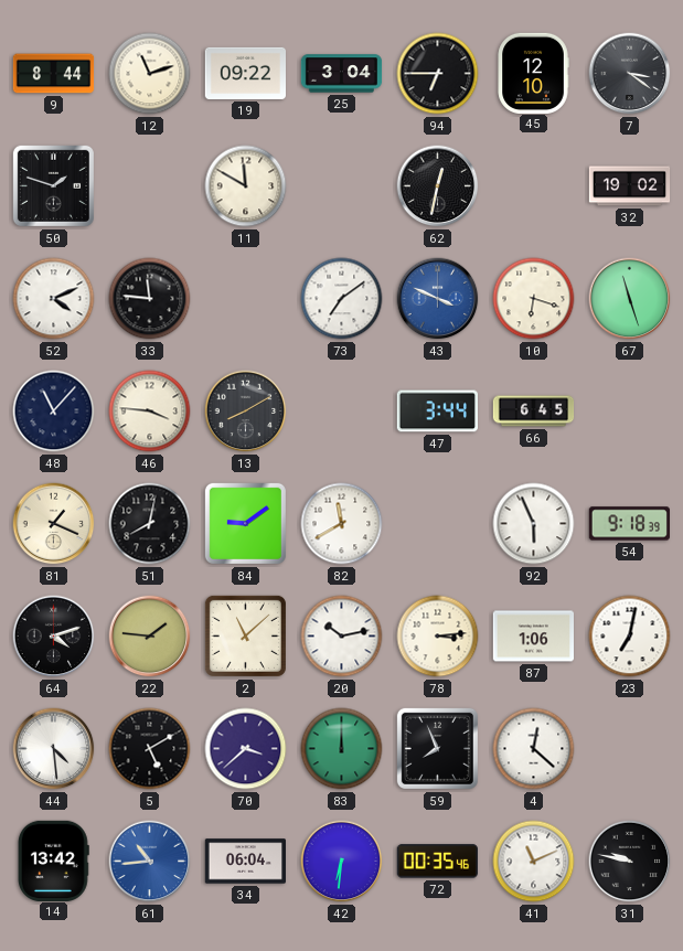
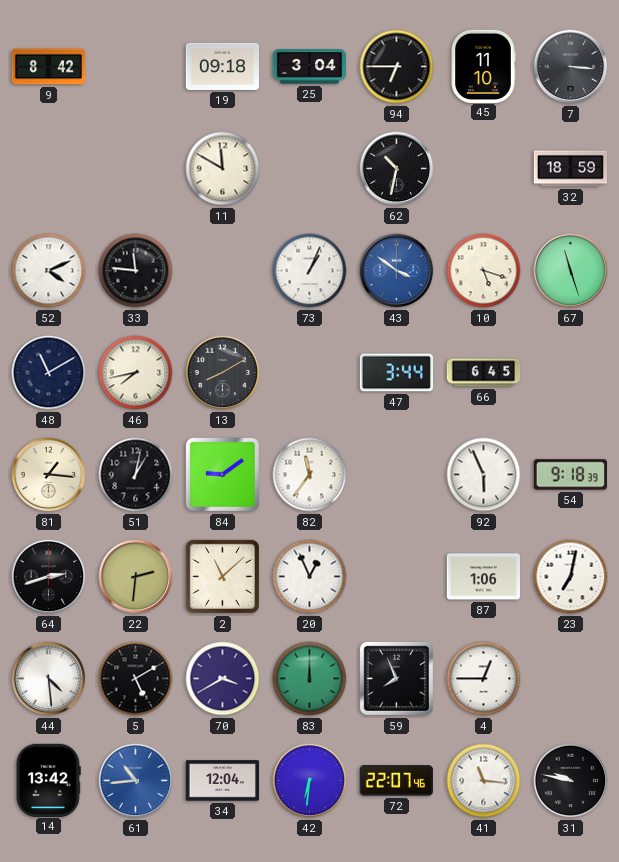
9: 8:44 -> 8:42
12: 11:12 -> none
19: 09:22 -> 09:18
45: 12:10 -> 11:10
7: 3:21 -> 3:16
50: 1:48 -> none
62: 12:32 -> 10:32
32: 19:02 -> 18:59
73: 7:09 -> 1:04
43: 3:49 -> 3:51
10: 6:18 -> 5:18
48: 11:07 -> 11:10
46: 3:46 -> 7:43
81: 1:19 -> 1:16
51: 8:02 -> 1:02
82: 11:40 -> 11:36
64: 4:12 -> 2:42
22: 1:46 -> 2:31
20: 10:13 -> 12:56
78: 3:14 -> none
70: 3:38 -> 3:40
4: 12:22 -> 12:45
34: 06:04 -> 12:04
72: 00:35 -> 22:07
41: 11:11 -> 11:16
